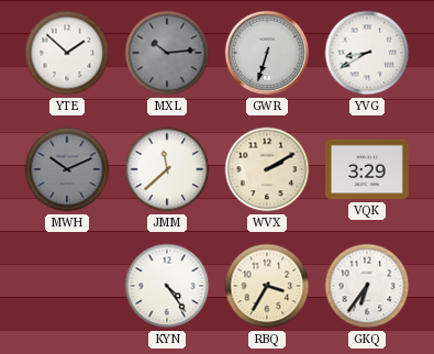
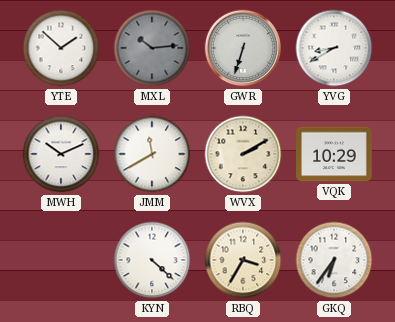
MWH dial: grey -> white
JMM: 11:38 -> 11:40
VQK: 3:29 -> 10:29
KYN: 4:24 -> 4:22
